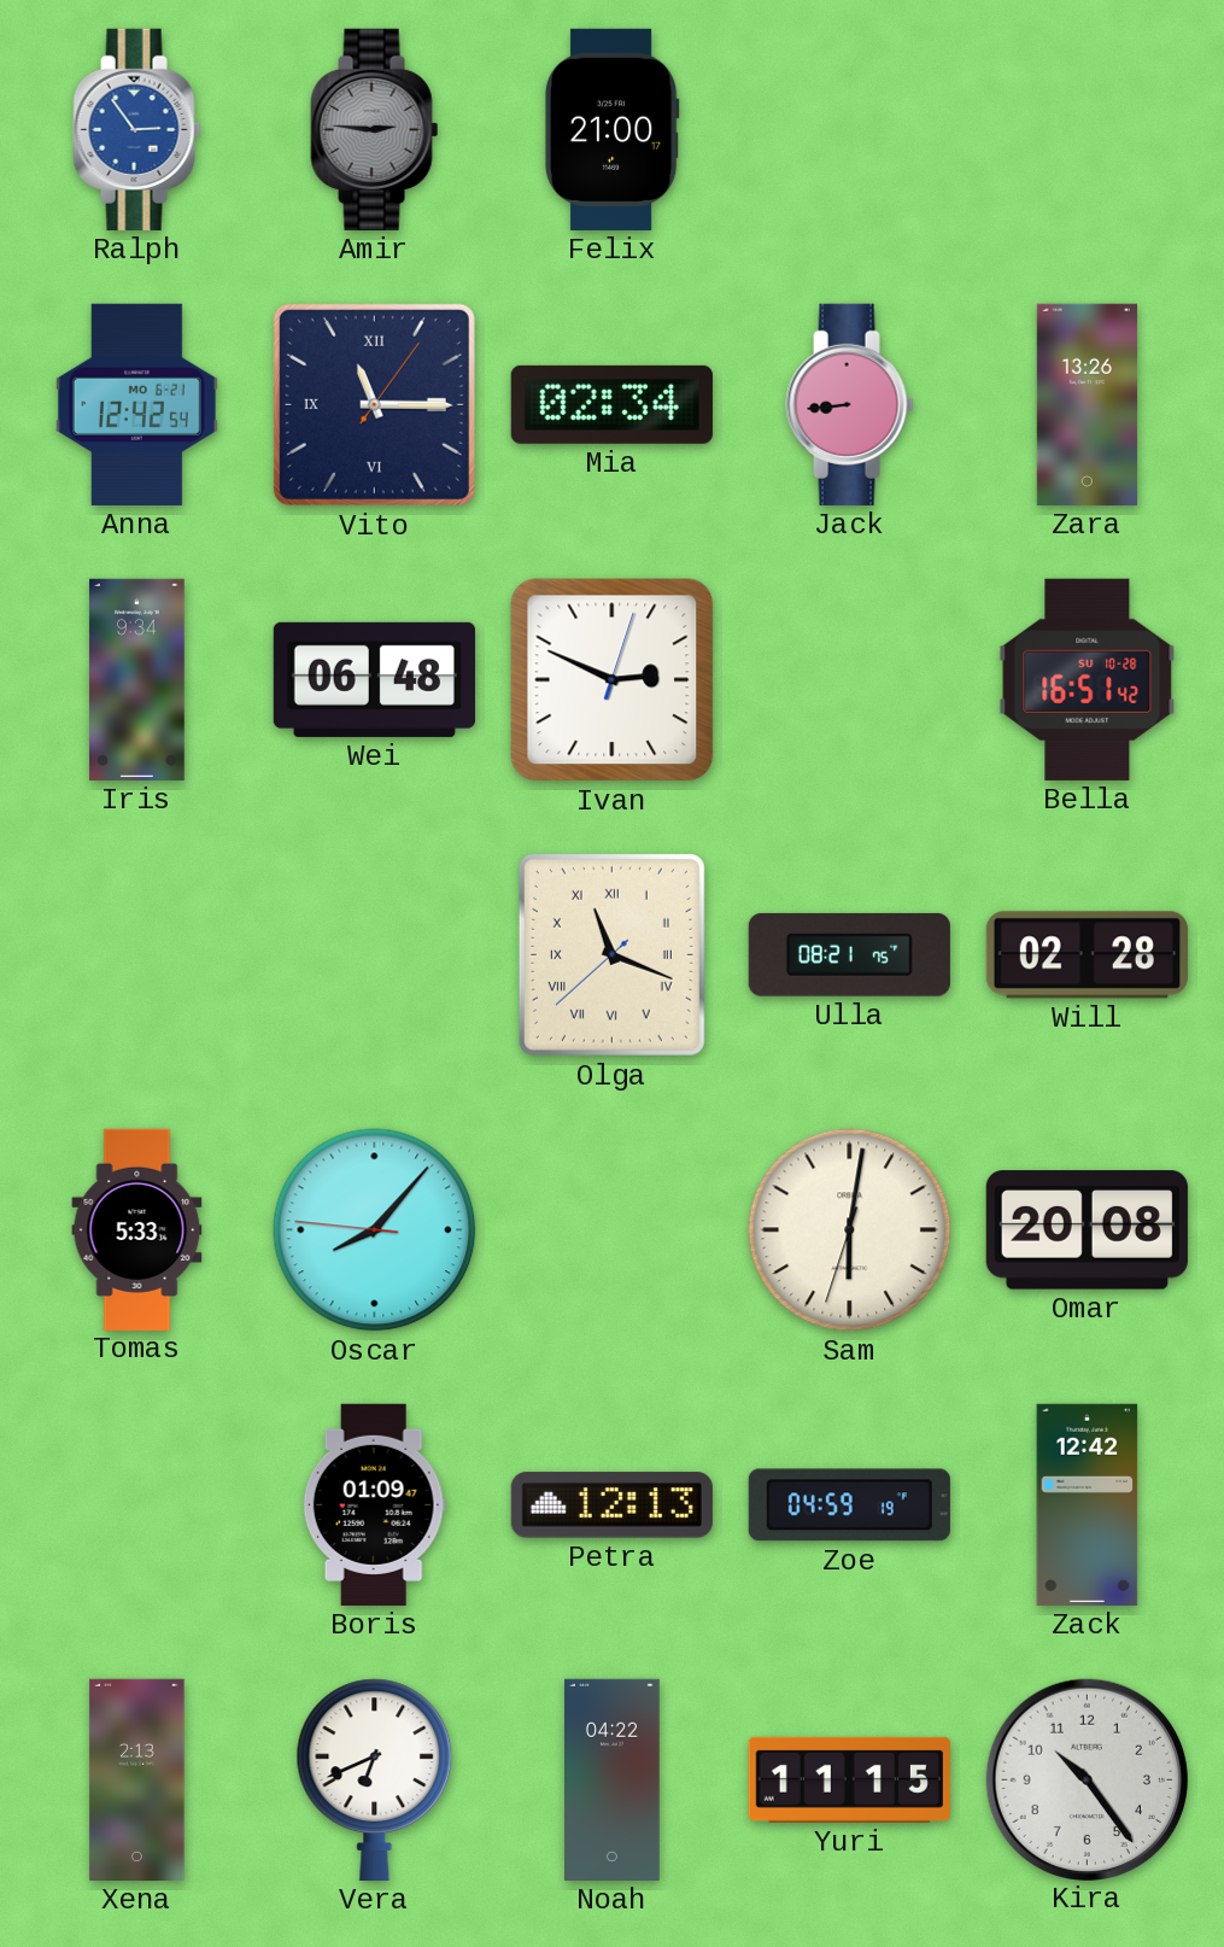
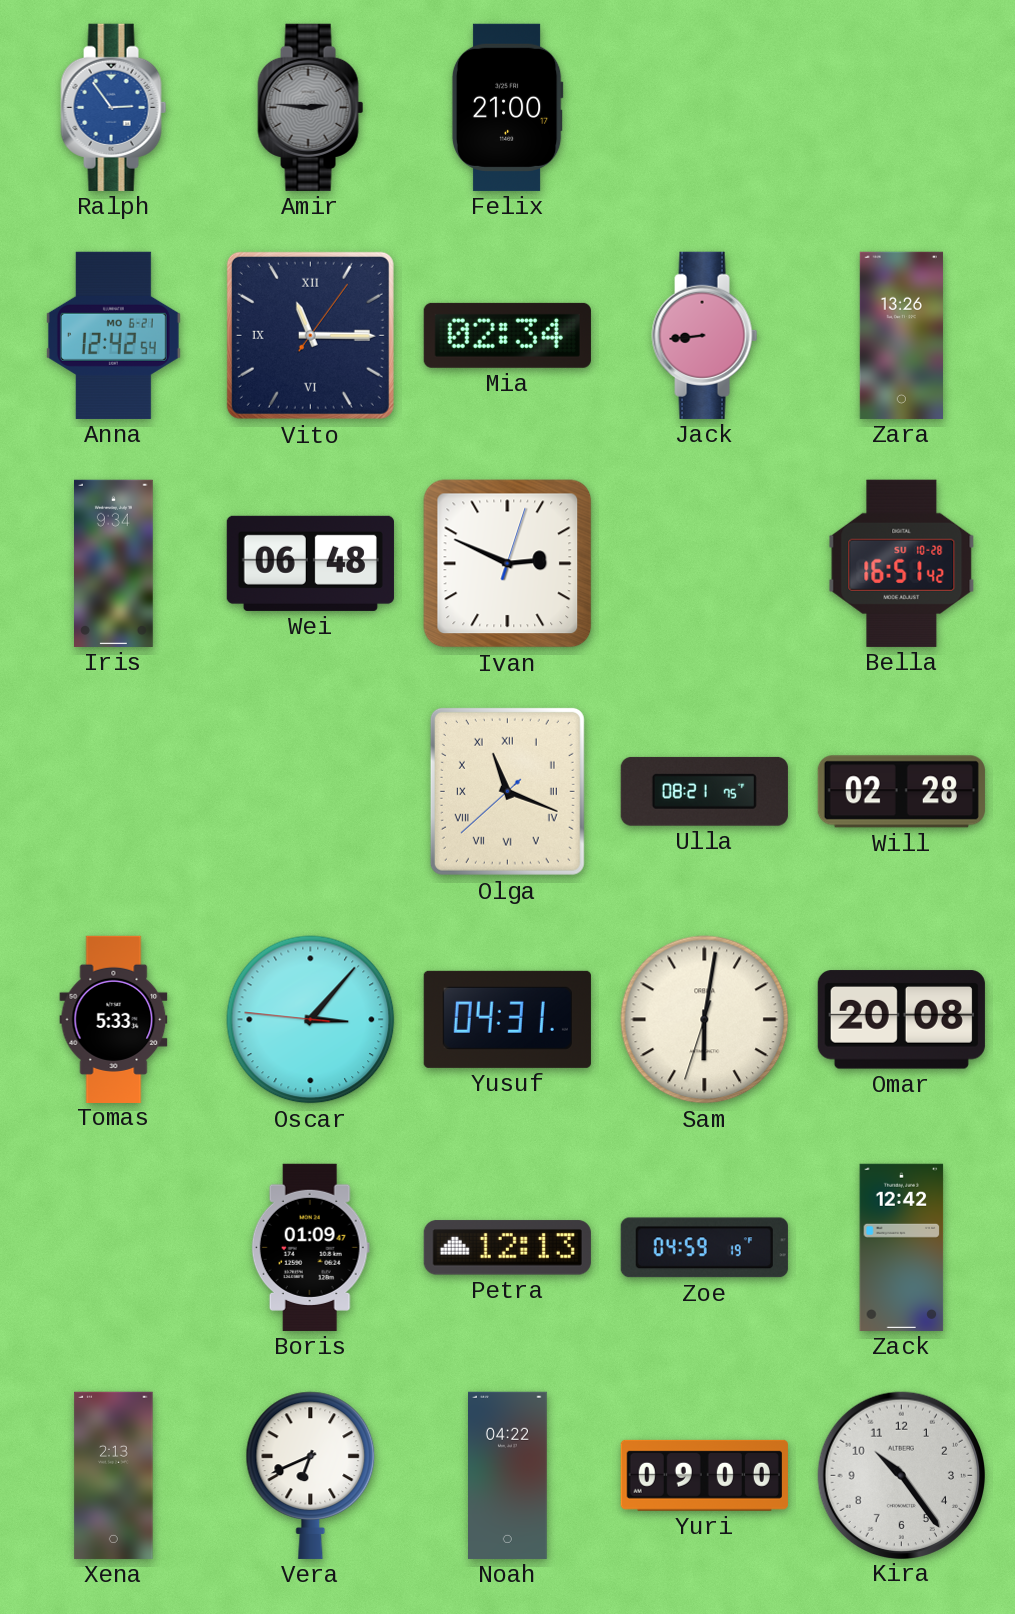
Oscar: 8:06 -> 3:06
Yusuf: none -> 04:31
Yuri: 11:15 -> 09:00
